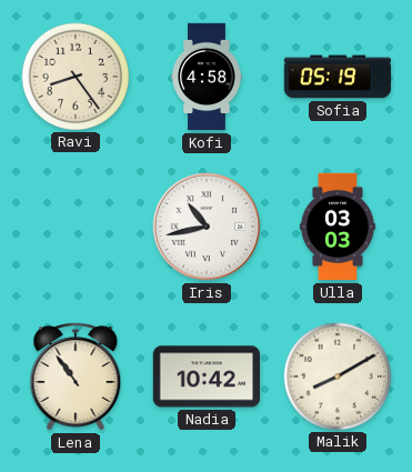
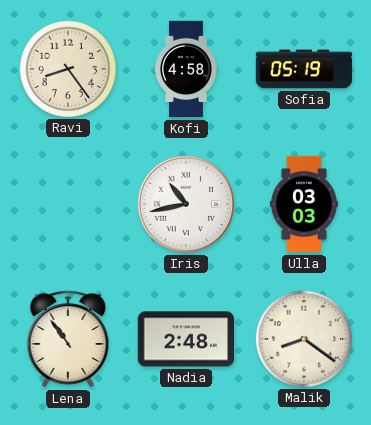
Nadia: 10:42 -> 2:48
Malik: 8:10 -> 8:21
